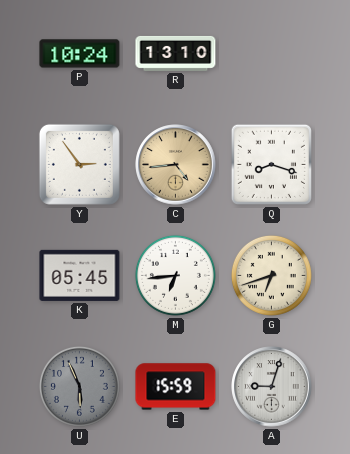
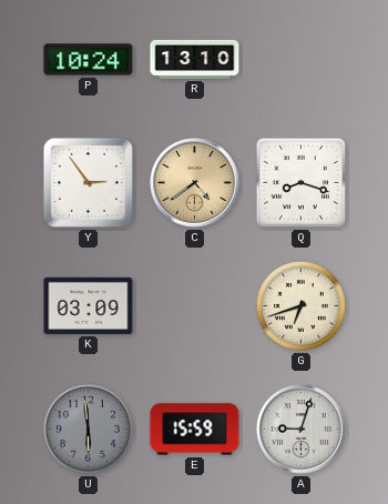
C: 4:44 -> 4:39
K: 05:45 -> 03:09
M: 6:44 -> none
U: 5:56 -> 5:59
